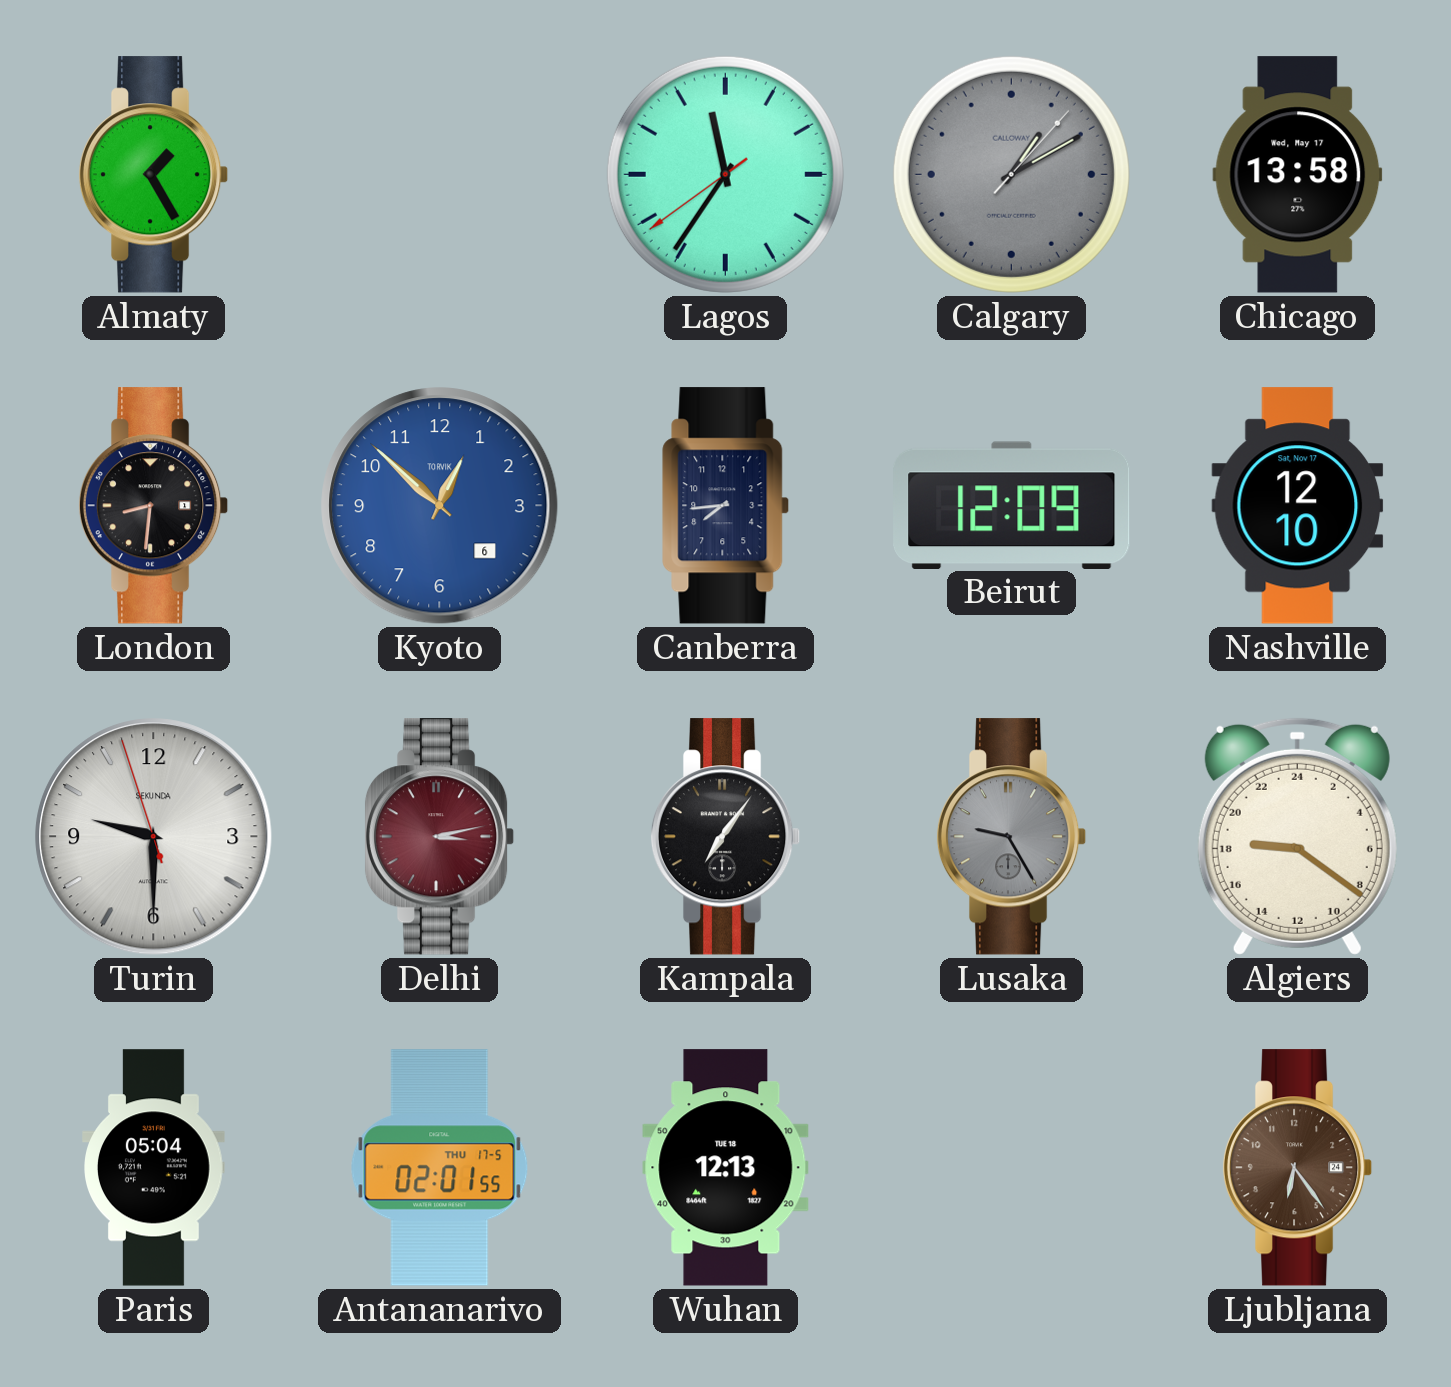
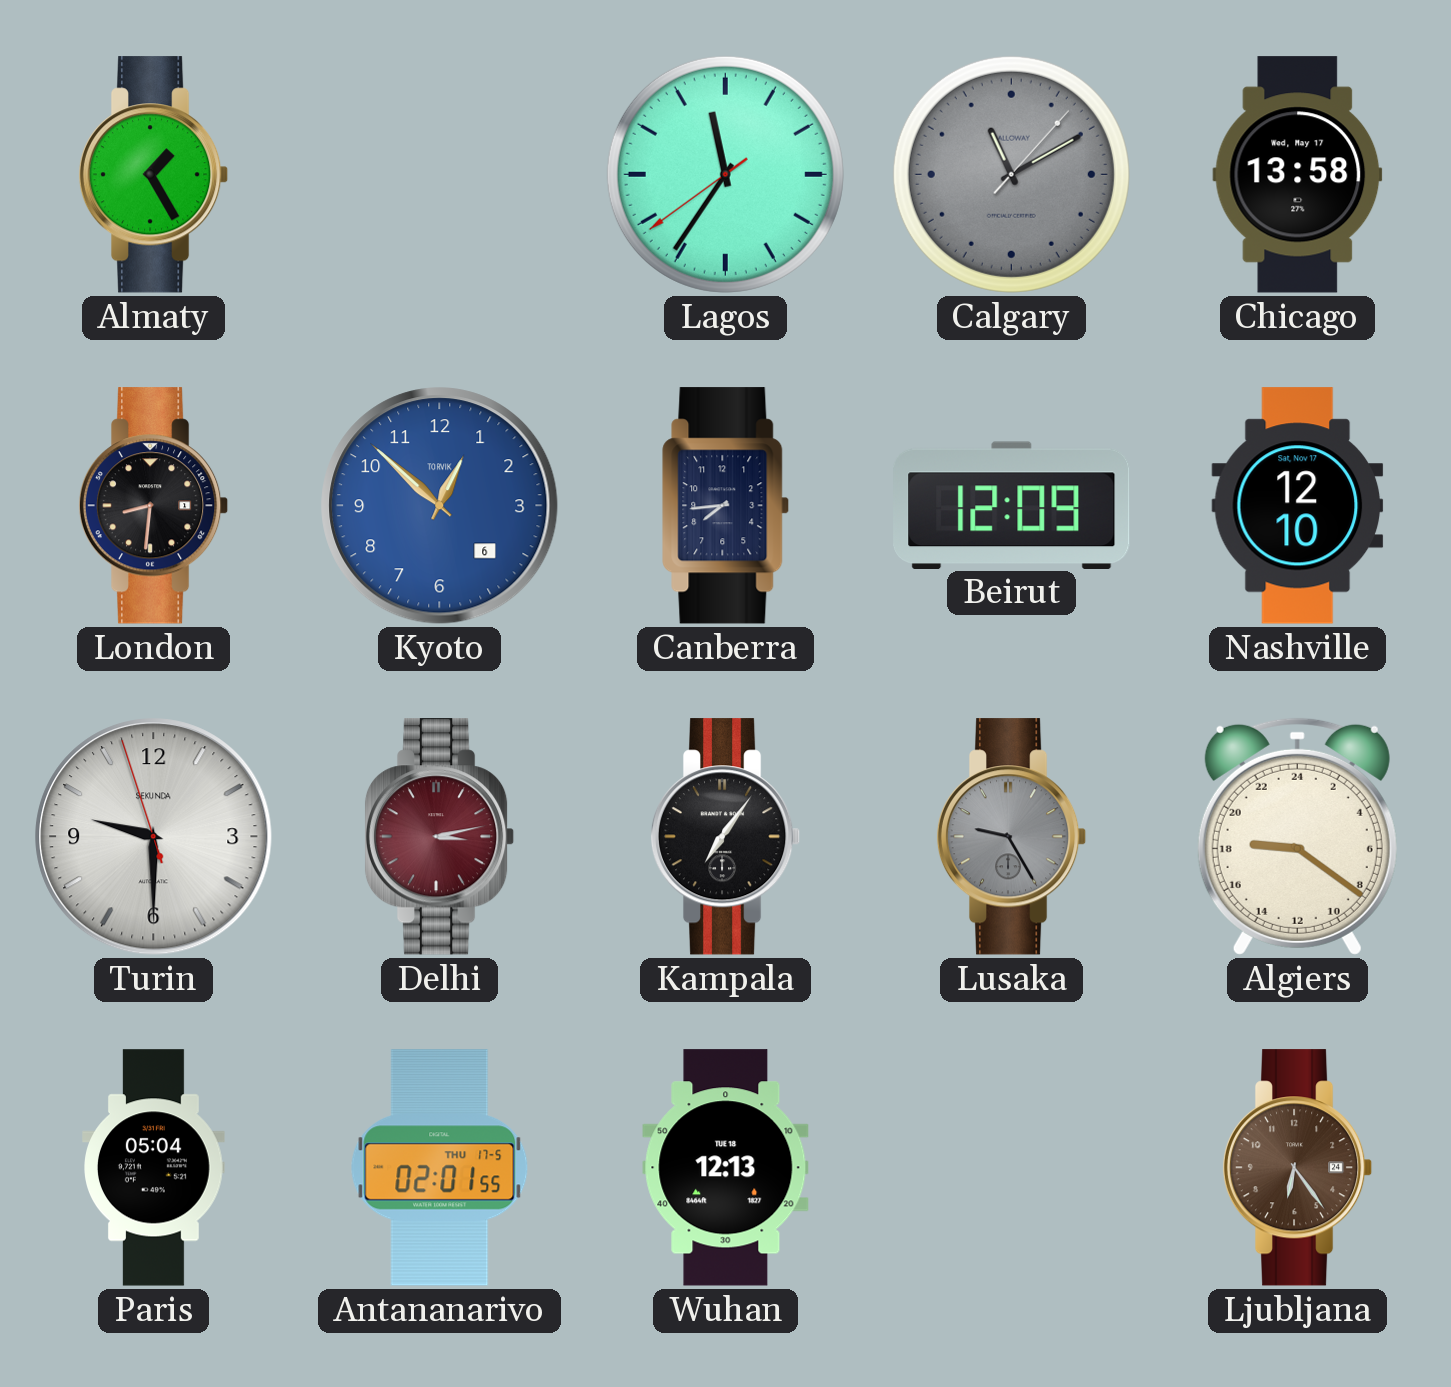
Calgary: 1:10 -> 11:10
